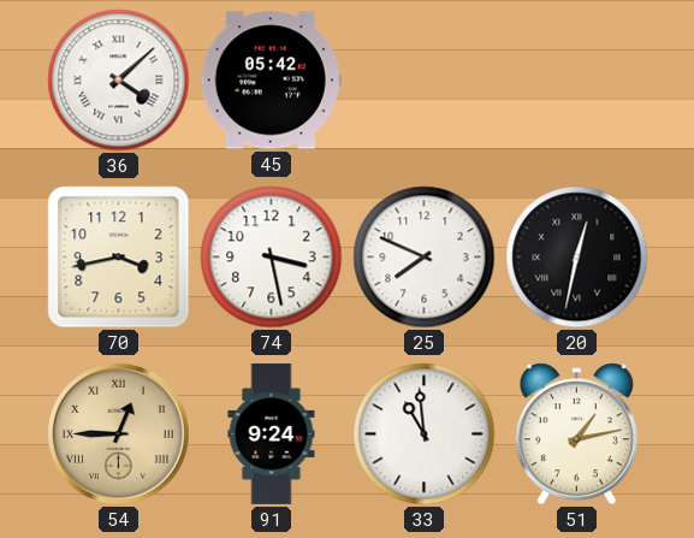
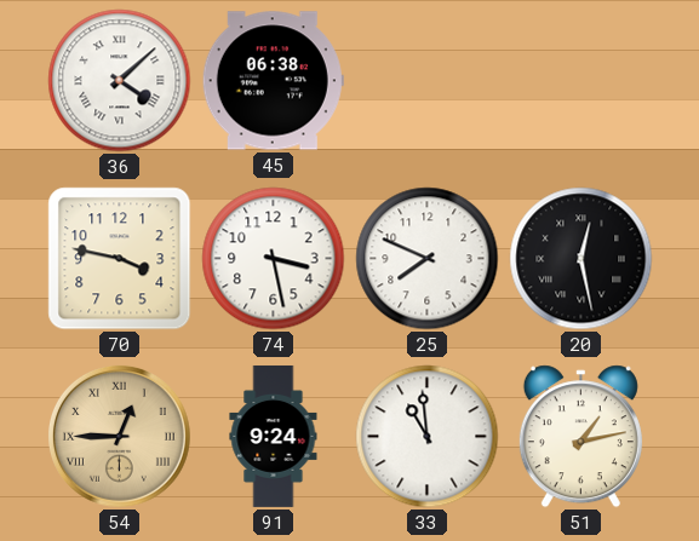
45: 05:42 -> 06:38
70: 3:43 -> 3:47
20: 12:32 -> 12:28
